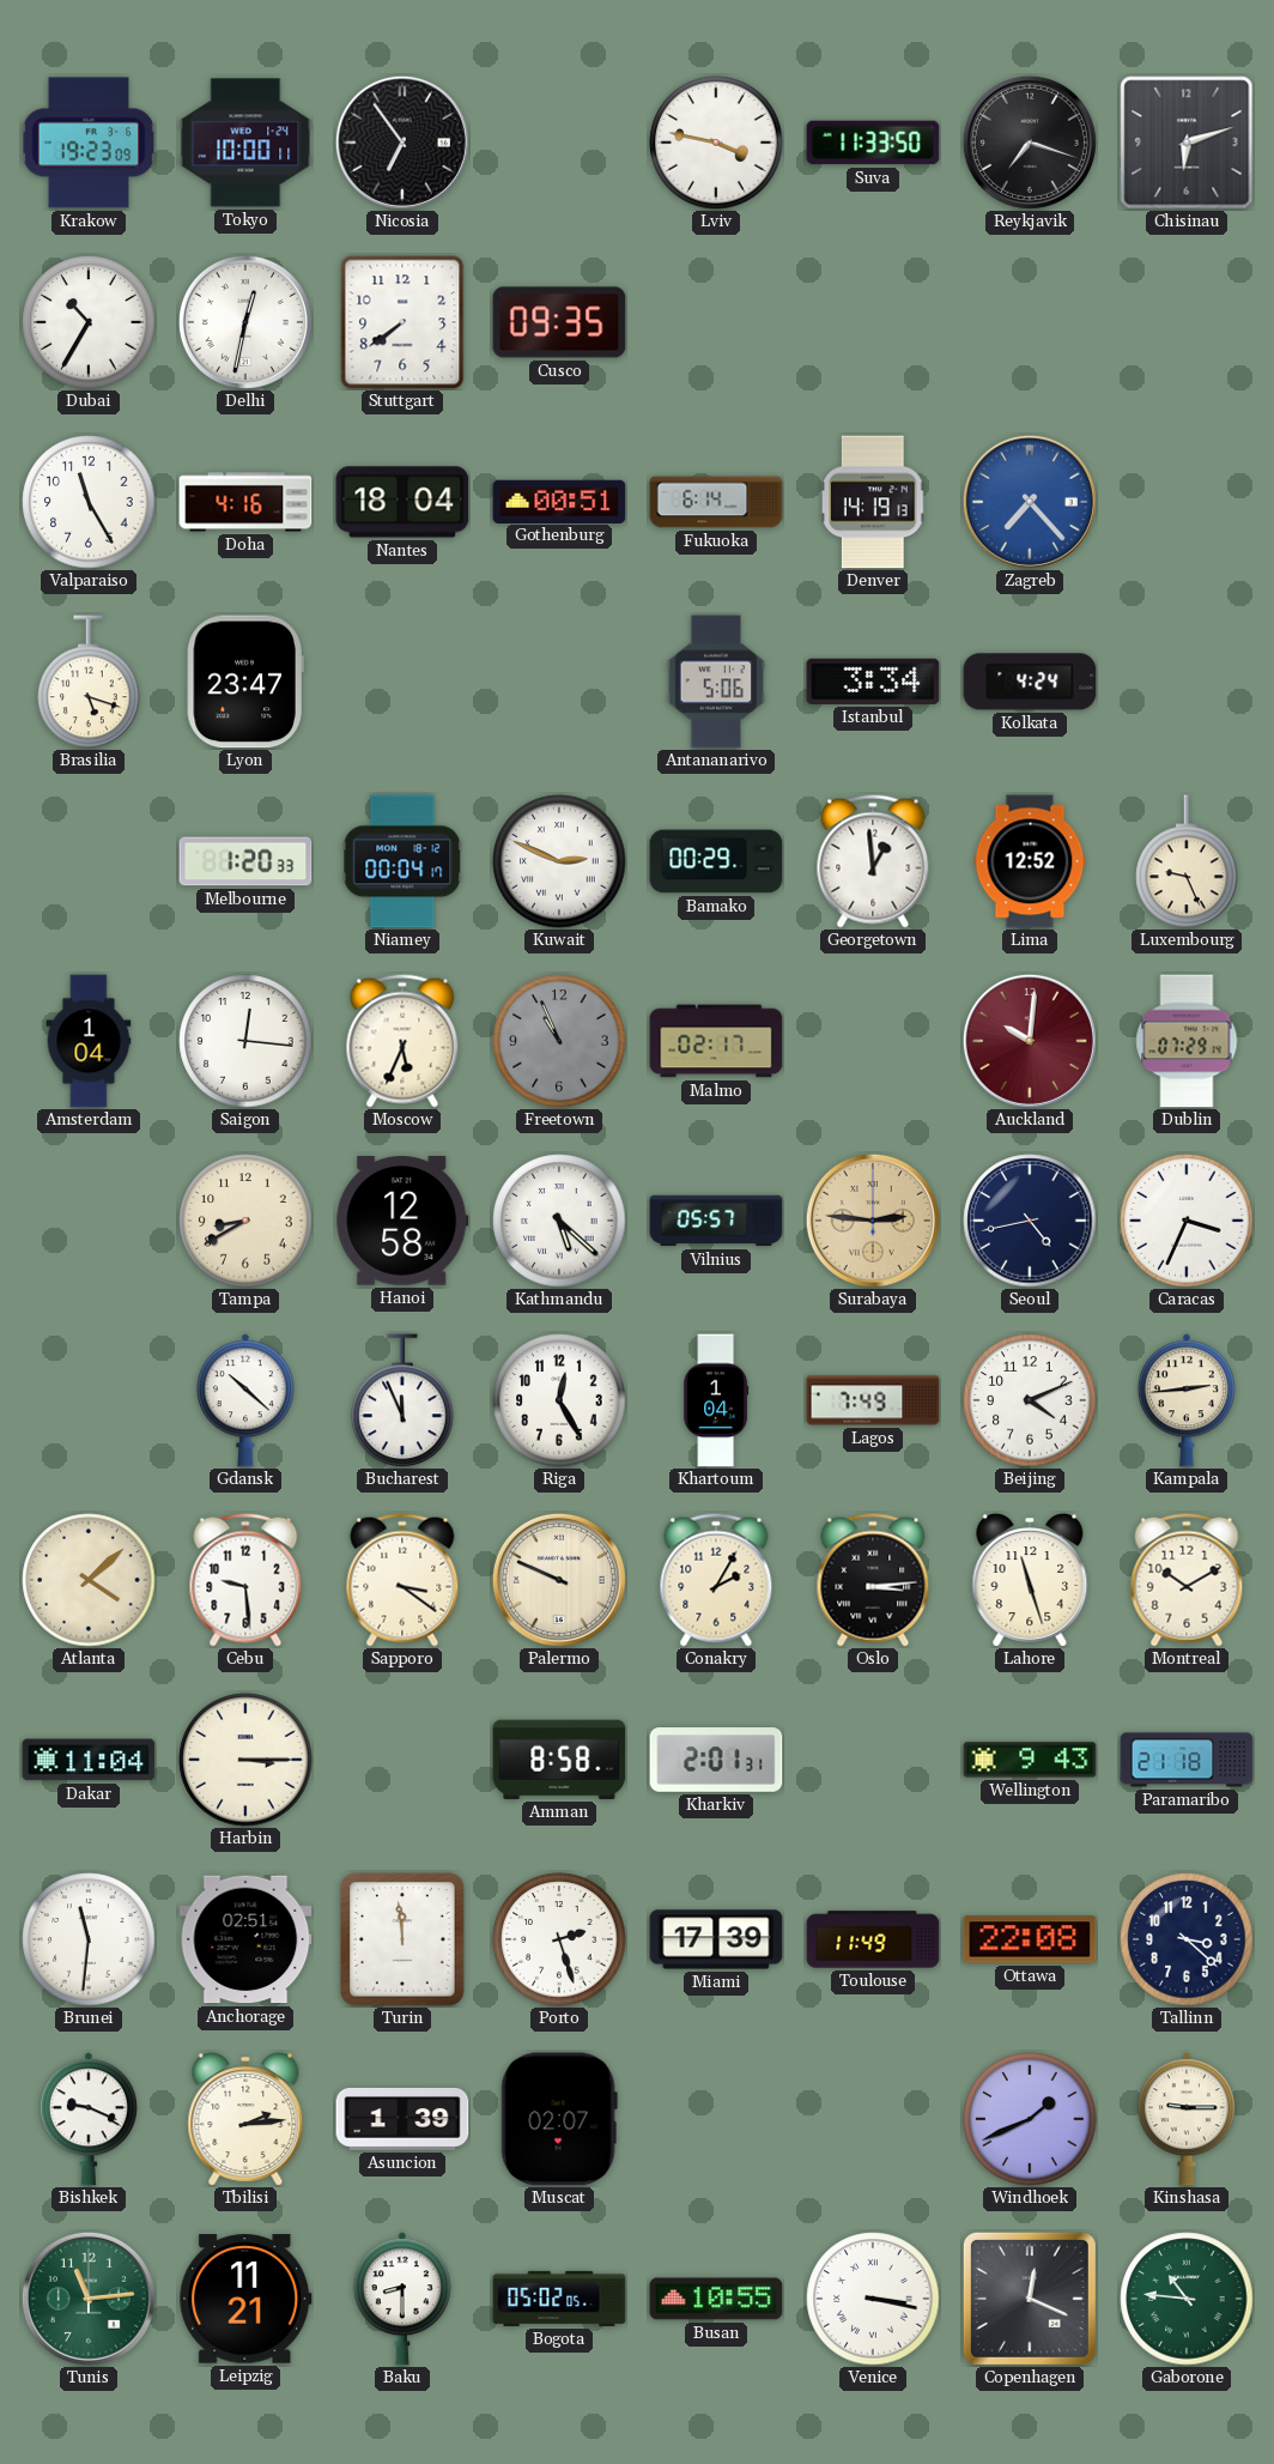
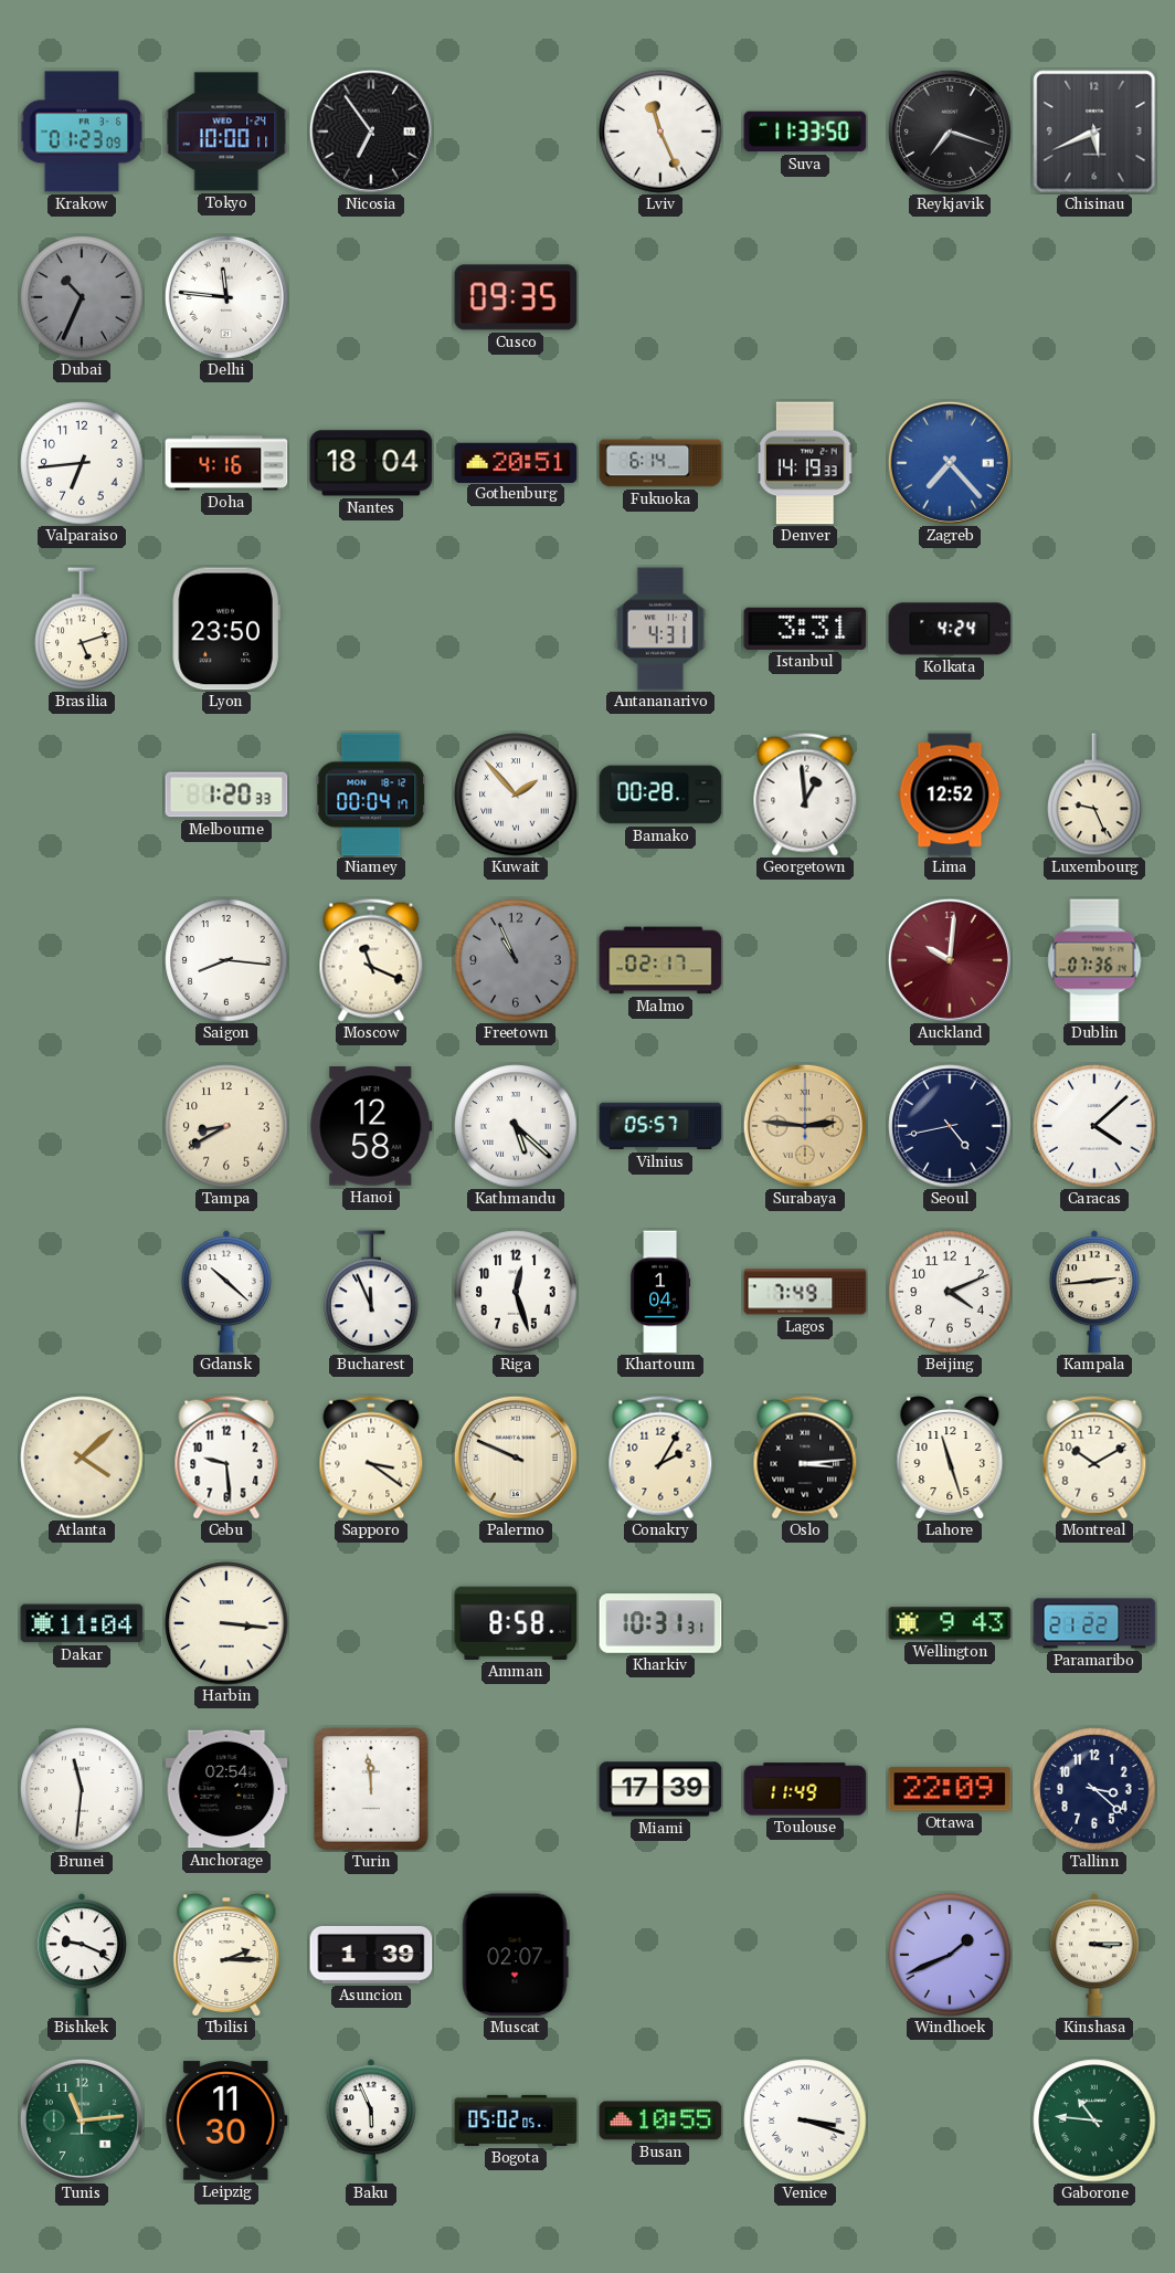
Krakow: 19:23 -> 01:23
Lviv: 3:47 -> 11:26
Chisinau: 6:12 -> 5:41
Dubai: 10:35 -> 10:34
Dubai dial: white -> grey
Delhi: 12:32 -> 11:46
Stuttgart: 7:39 -> none
Valparaiso: 11:25 -> 6:44
Gothenburg: 00:51 -> 20:51
Denver: 14:19:13 -> 14:19:33
Brasilia: 5:18 -> 5:12
Lyon: 23:47 -> 23:50
Antananarivo: 5:06 -> 4:31
Istanbul: 3:34 -> 3:31
Kuwait: 2:49 -> 1:53
Bamako: 00:29 -> 00:28
Amsterdam: 1:04 -> none
Saigon: 12:16 -> 8:16
Moscow: 5:34 -> 11:19
Dublin: 07:29 -> 07:36
Caracas: 3:34 -> 4:08
Riga: 12:25 -> 12:27
Harbin: 3:15 -> 3:16
Kharkiv: 2:01 -> 10:31
Paramaribo: 21:18 -> 21:22
Anchorage: 02:51 -> 02:54
Porto: 2:27 -> none
Ottawa: 22:08 -> 22:09
Tbilisi: 2:14 -> 2:15
Kinshasa: 9:15 -> 3:15
Leipzig: 11:21 -> 11:30
Baku: 8:30 -> 5:56
Venice: 3:17 -> 3:18
Copenhagen: 12:19 -> none
